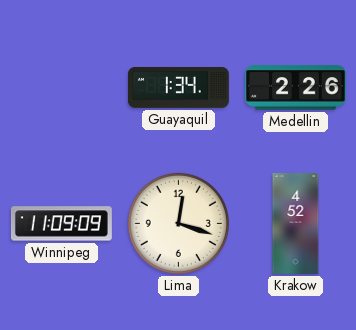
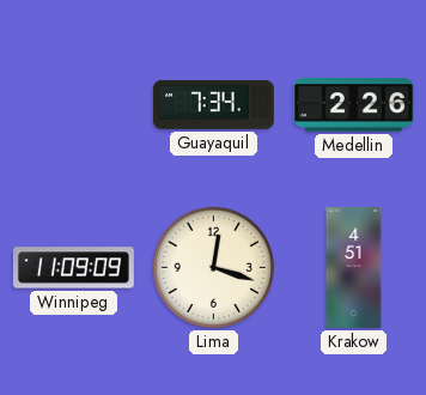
Guayaquil: 1:34 -> 7:34
Krakow: 4:52 -> 4:51
